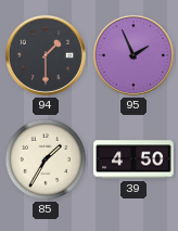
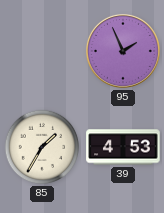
94: 1:30 -> none
39: 4:50 -> 4:53
